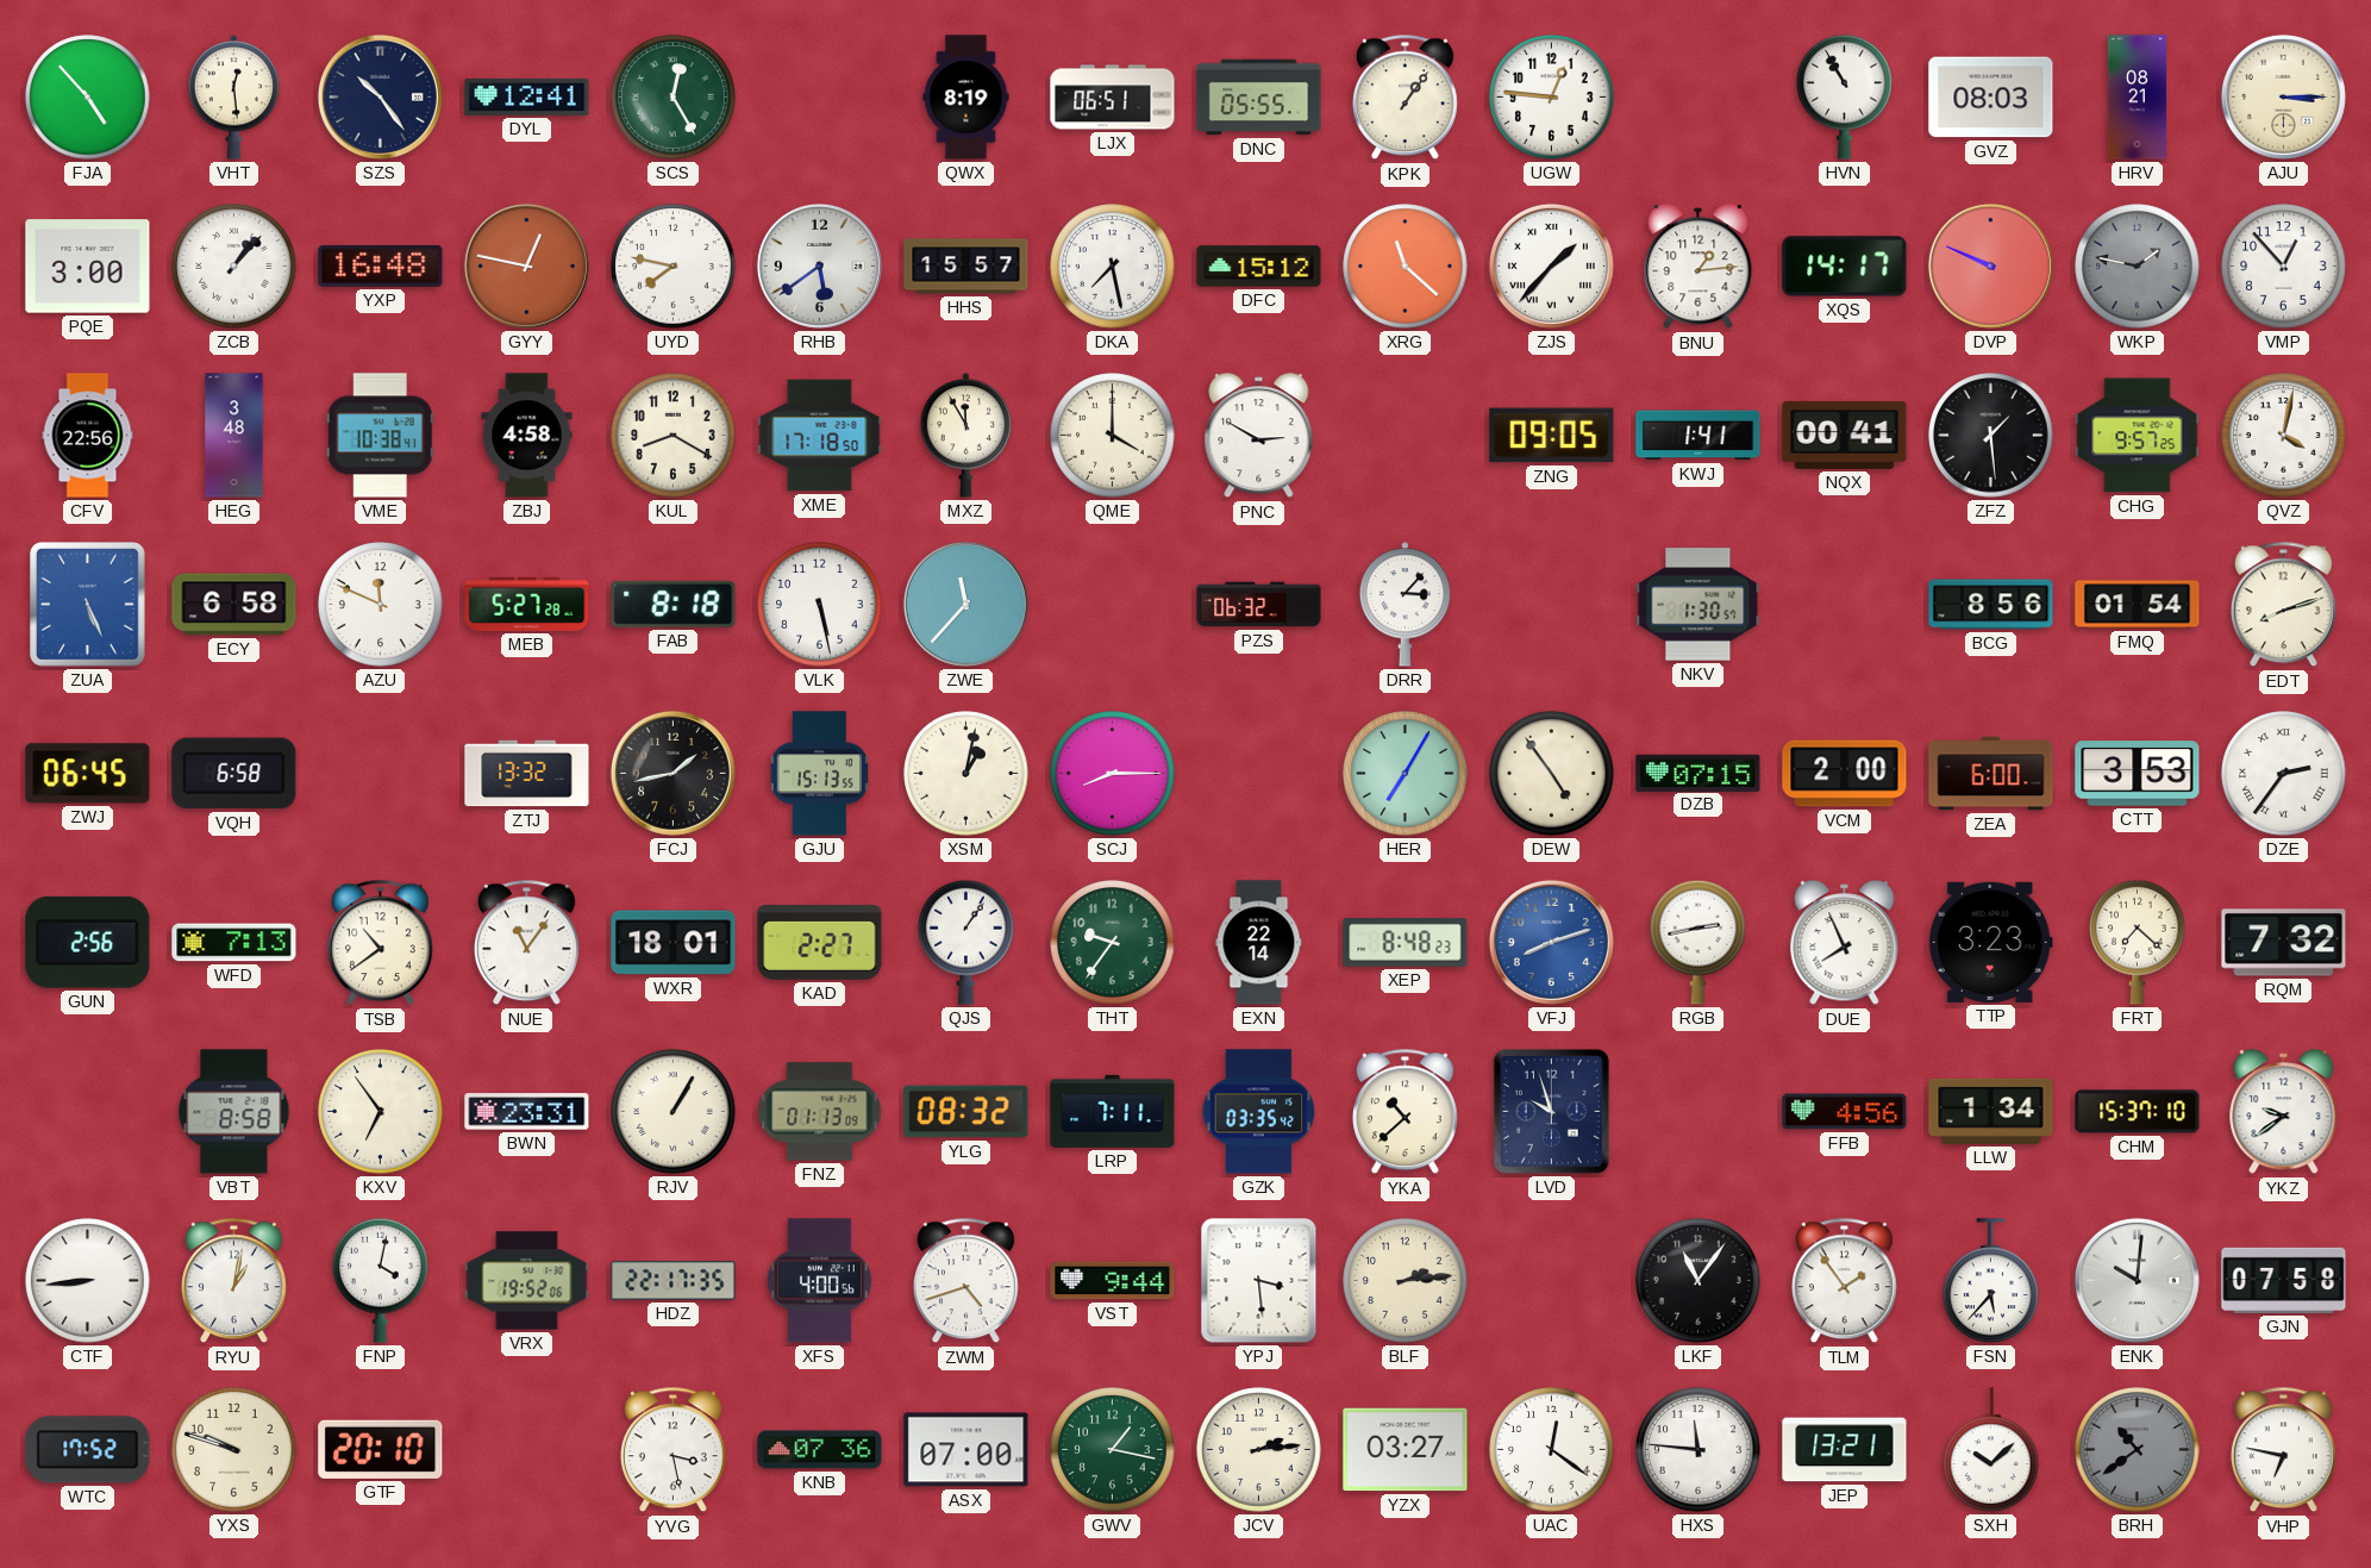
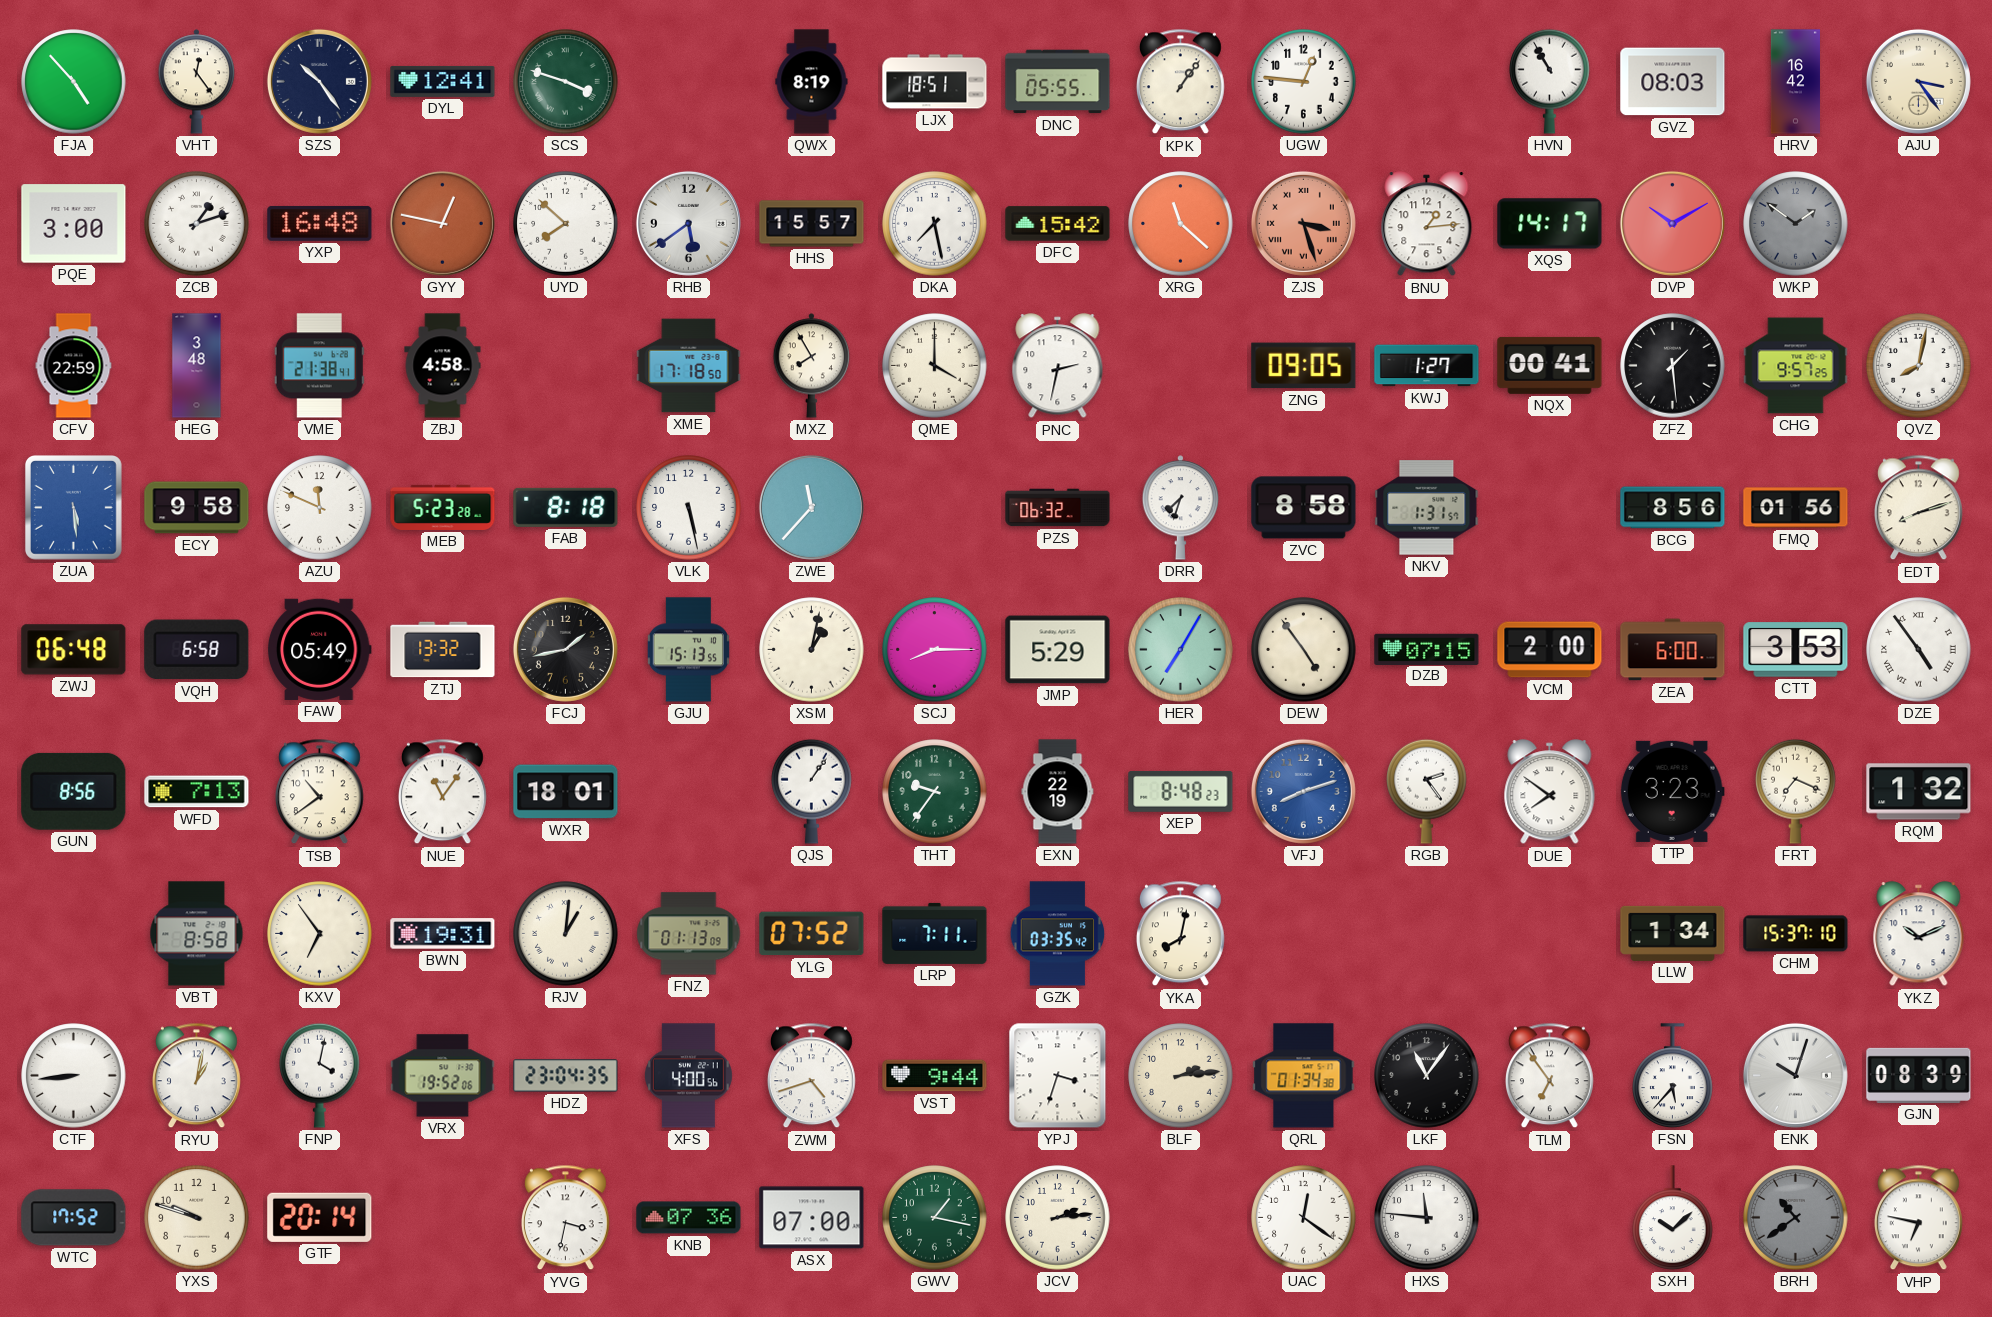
VHT: 12:29 -> 12:24
SCS: 12:25 -> 3:48
LJX: 06:51 -> 18:51
HRV: 08:21 -> 16:42
AJU: 3:15 -> 3:24
ZCB: 1:07 -> 1:12
UYD: 7:47 -> 7:52
DFC: 15:12 -> 15:42
ZJS: 1:37 -> 3:27
ZJS dial: white -> salmon
DVP: 9:49 -> 10:10
WKP: 1:47 -> 1:51
VMP: 12:53 -> none
CFV: 22:56 -> 22:59
VME: 10:38 -> 21:38
KUL: 8:20 -> none
MXZ: 11:55 -> 7:55
PNC: 2:50 -> 2:32
KWJ: 1:41 -> 1:27
QVZ: 4:02 -> 8:02
ZUA: 5:26 -> 5:29
ECY: 6:58 -> 9:58
MEB: 5:27 -> 5:23
DRR: 3:07 -> 7:33
ZVC: none -> 8:58
NKV: 1:30 -> 1:31
FMQ: 01:54 -> 01:56
ZWJ: 06:45 -> 06:48
FAW: none -> 05:49
JMP: none -> 5:29
DZE: 2:36 -> 4:54
GUN: 2:56 -> 8:56
KAD: 2:27 -> none
EXN: 22:14 -> 22:19
RGB: 2:43 -> 2:24
DUE: 7:56 -> 7:51
FRT: 7:22 -> 7:19
RQM: 7:32 -> 1:32
BWN: 23:31 -> 19:31
RJV: 1:05 -> 1:01
YLG: 08:32 -> 07:52
YKA: 10:38 -> 8:02
LVD: 9:57 -> none
FFB: 4:56 -> none
YKZ: 9:39 -> 10:11
HDZ: 22:17 -> 23:04
YPJ: 3:29 -> 3:33
QRL: none -> 01:34
TLM: 1:54 -> 6:54
ENK: 10:01 -> 10:03
GJN: 07:58 -> 08:39
GTF: 20:10 -> 20:14
YVG: 3:28 -> 3:32
YZX: 03:27 -> none
JEP: 13:21 -> none
